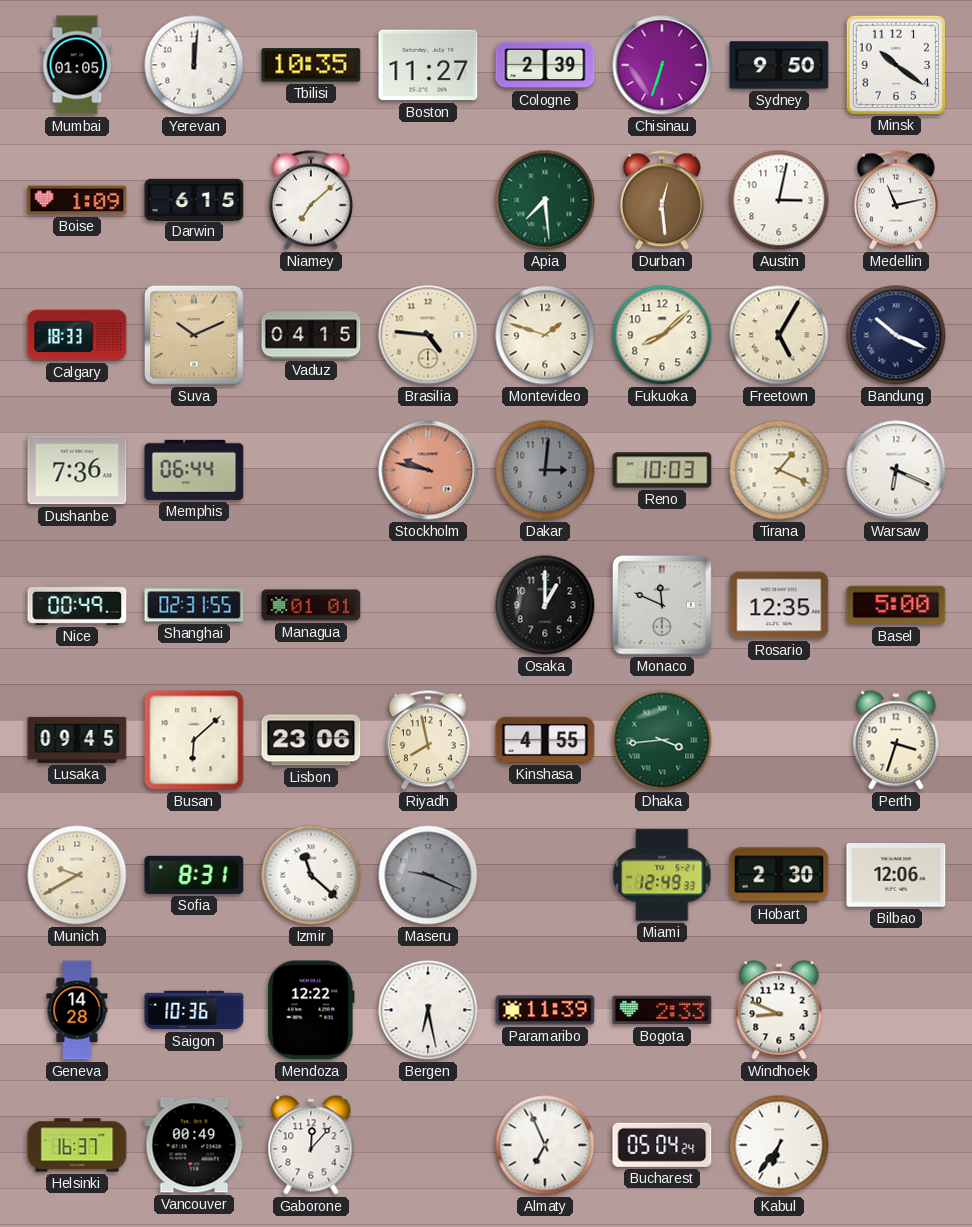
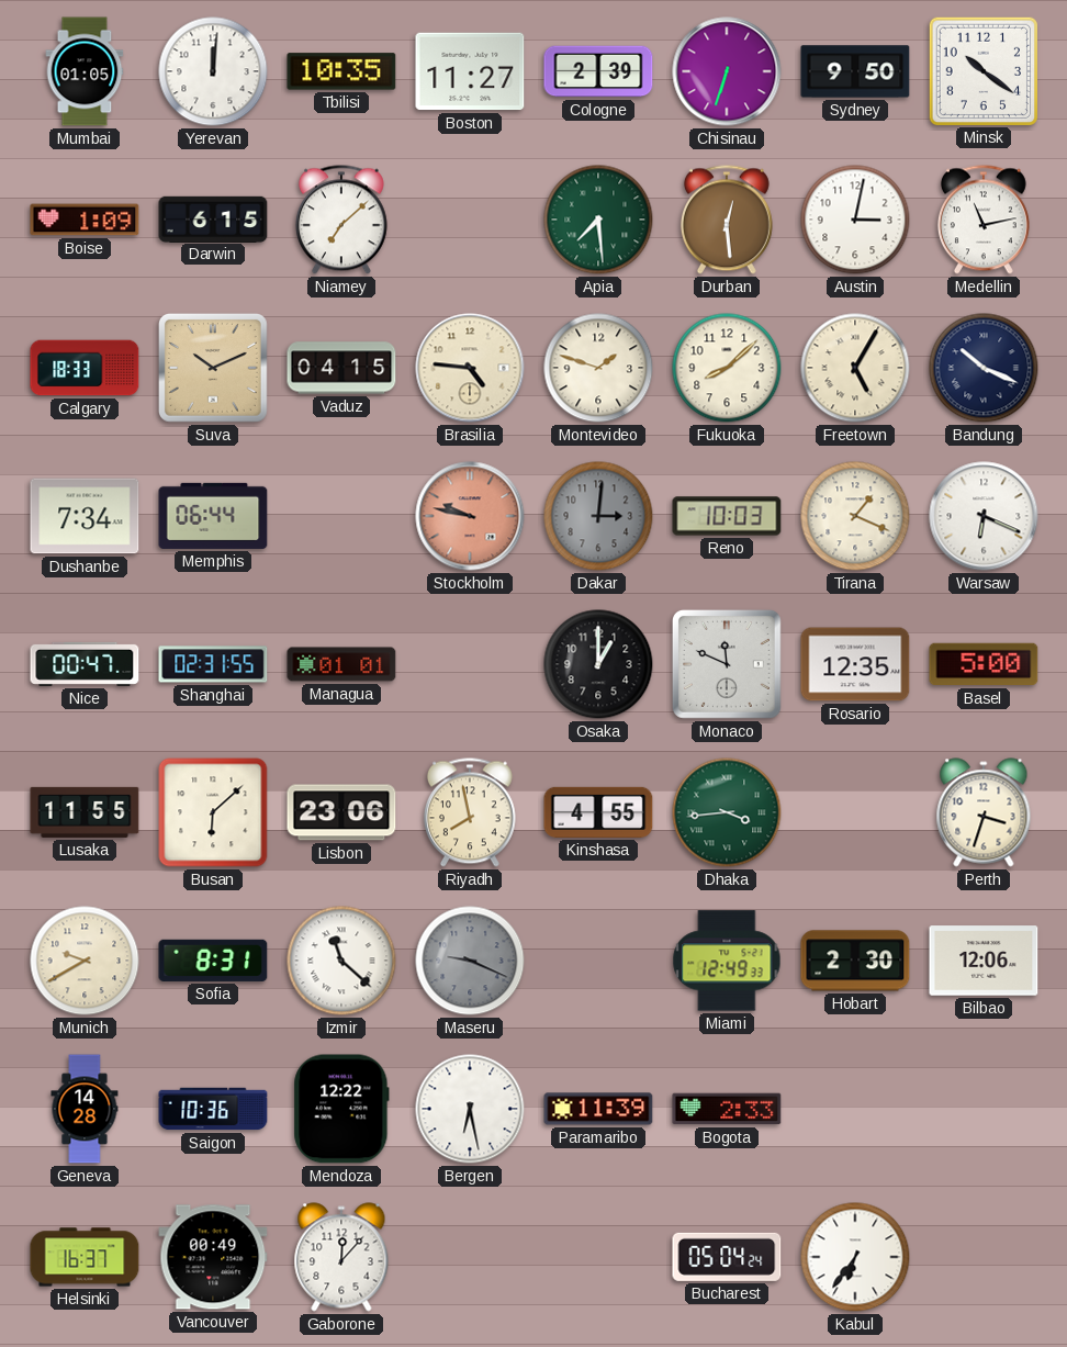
Dushanbe: 7:36 -> 7:34
Nice: 00:49 -> 00:47
Lusaka: 09:45 -> 11:55
Windhoek: 8:49 -> none
Almaty: 6:56 -> none
